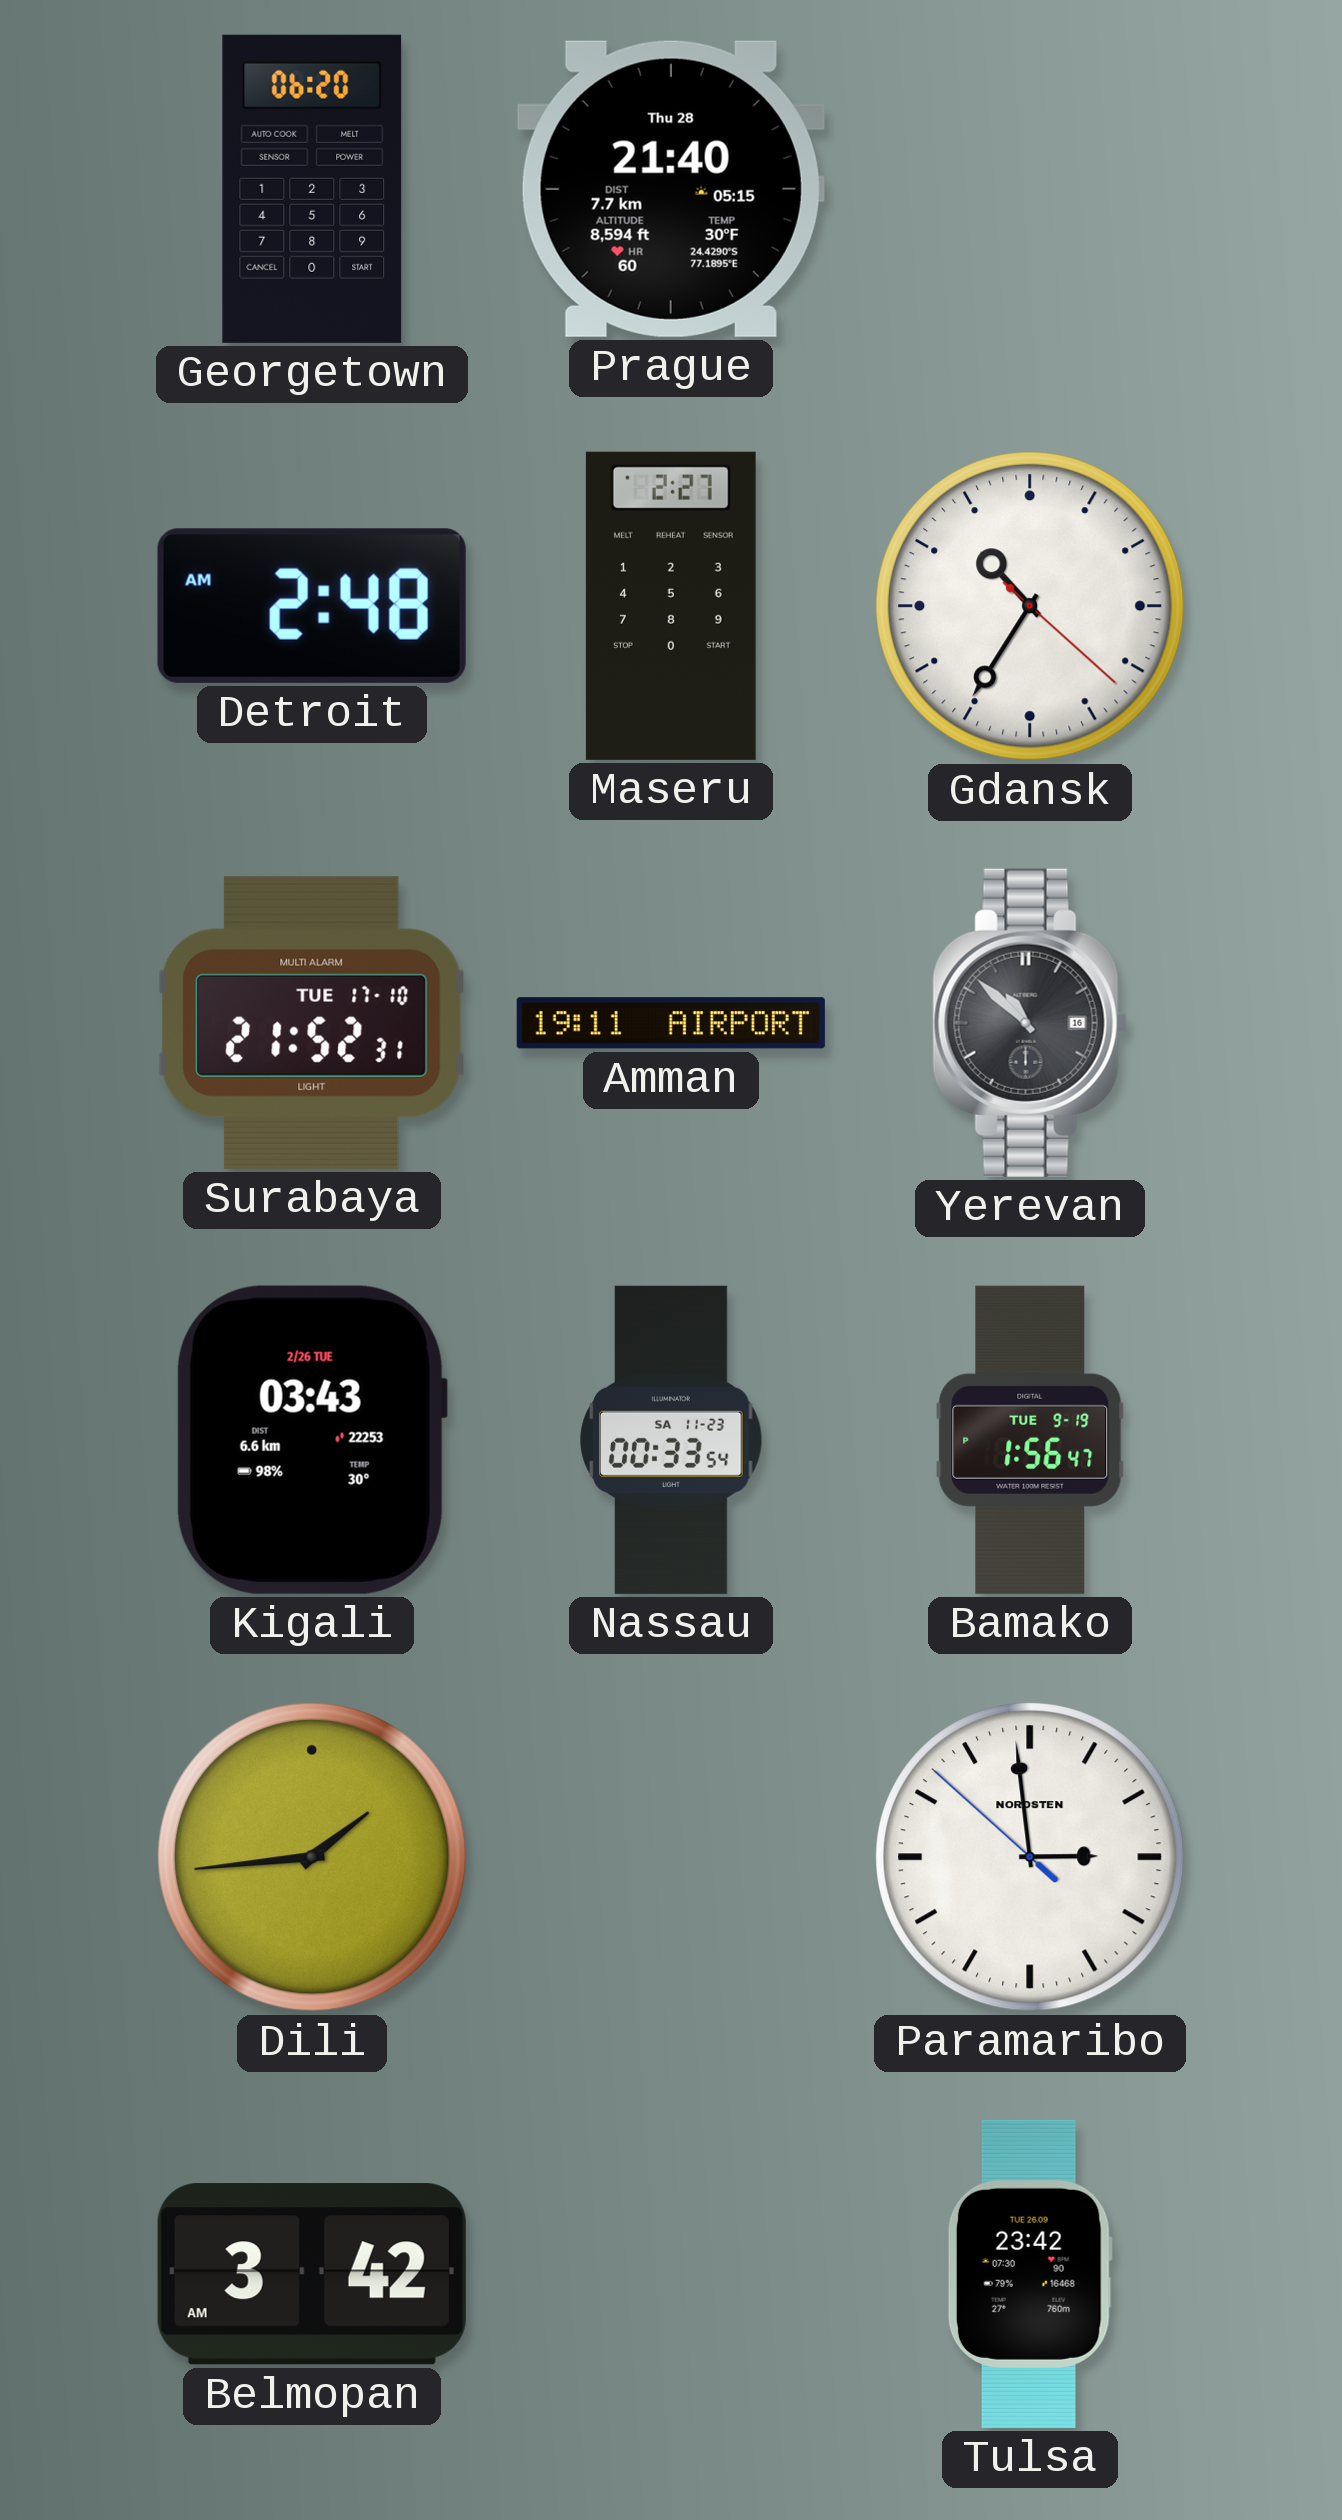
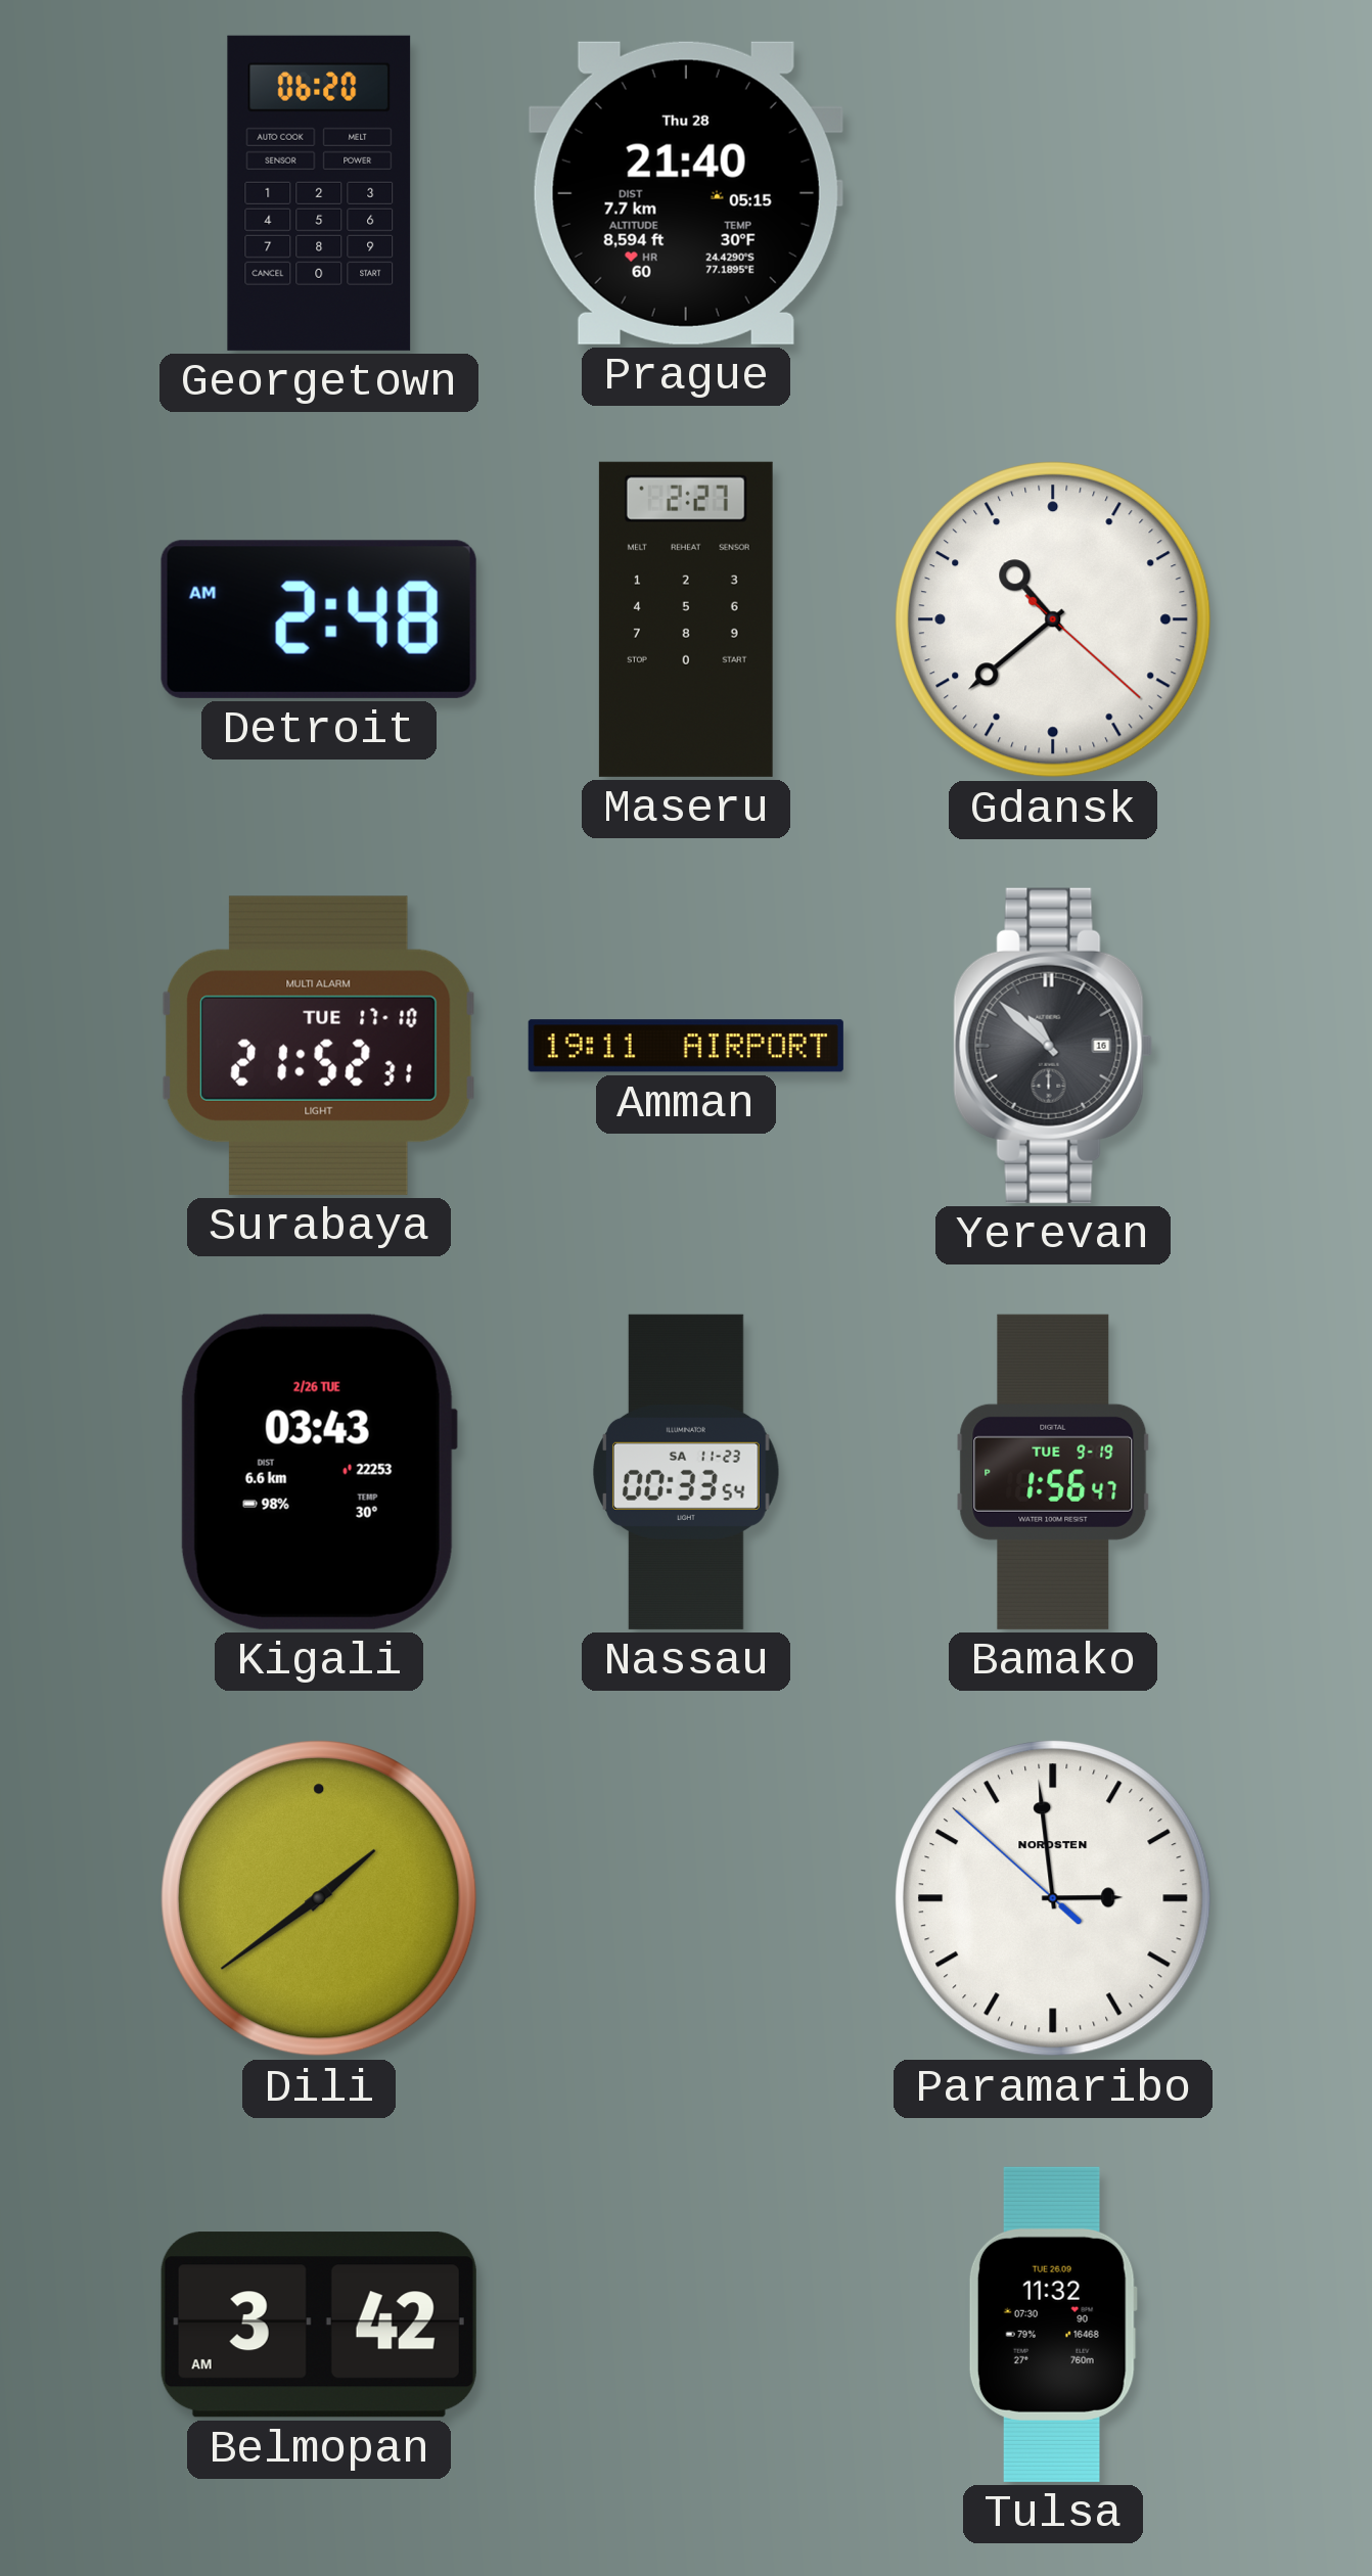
Gdansk: 10:35 -> 10:38
Dili: 1:44 -> 1:39
Tulsa: 23:42 -> 11:32
